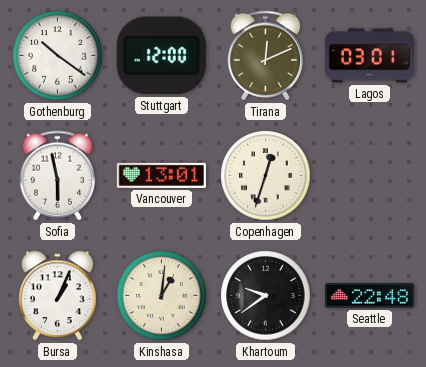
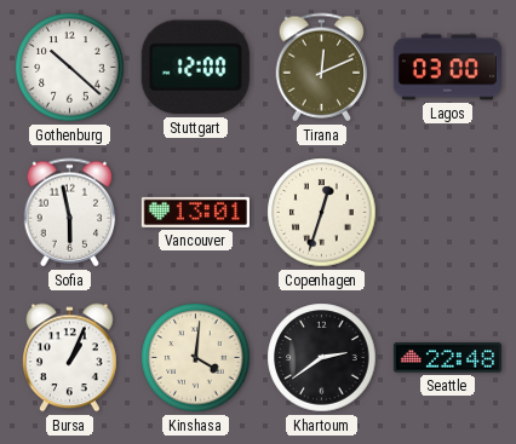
Gothenburg: 10:21 -> 10:22
Lagos: 03:01 -> 03:00
Kinshasa: 1:01 -> 4:01
Khartoum: 9:39 -> 2:39
